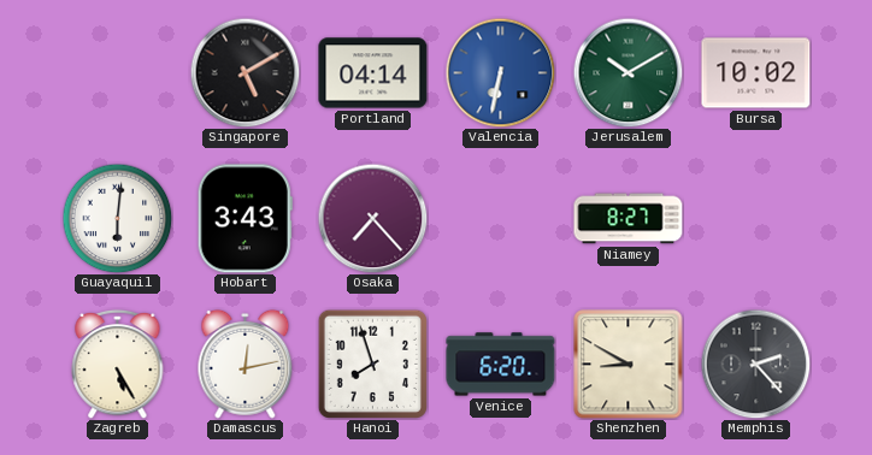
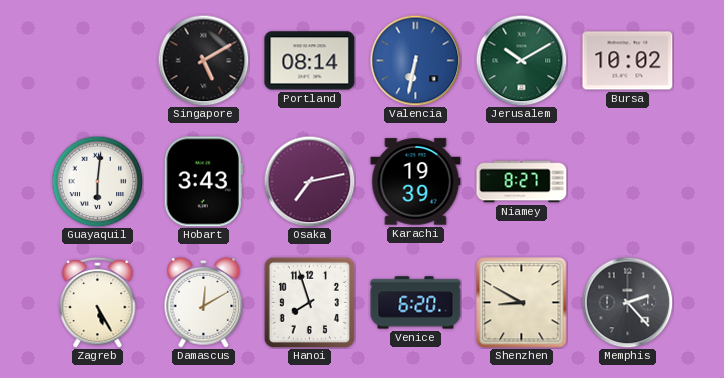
Portland: 04:14 -> 08:14
Osaka: 7:23 -> 7:13
Karachi: none -> 19:39
Damascus: 12:13 -> 12:10
